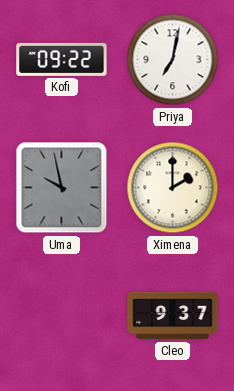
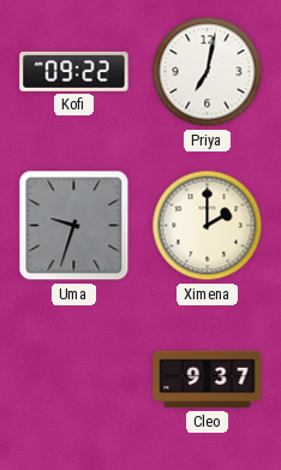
Uma: 9:58 -> 9:33
